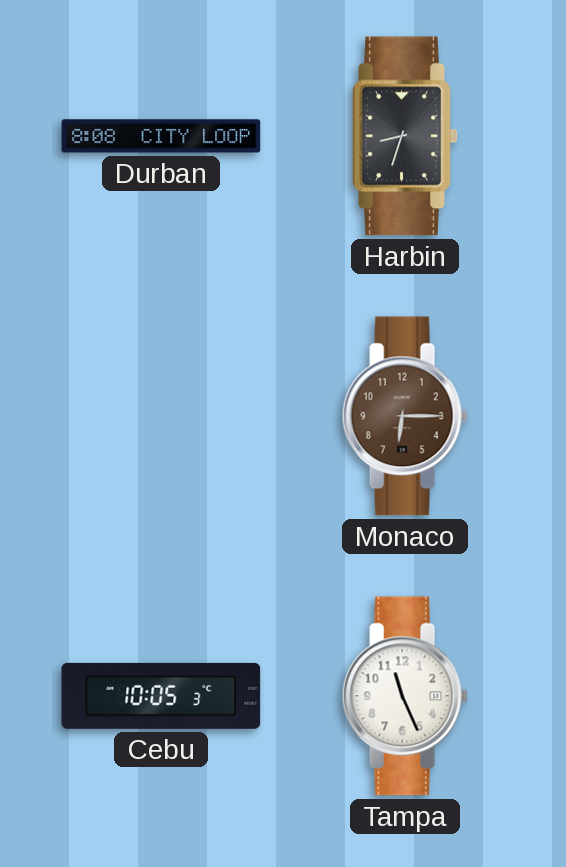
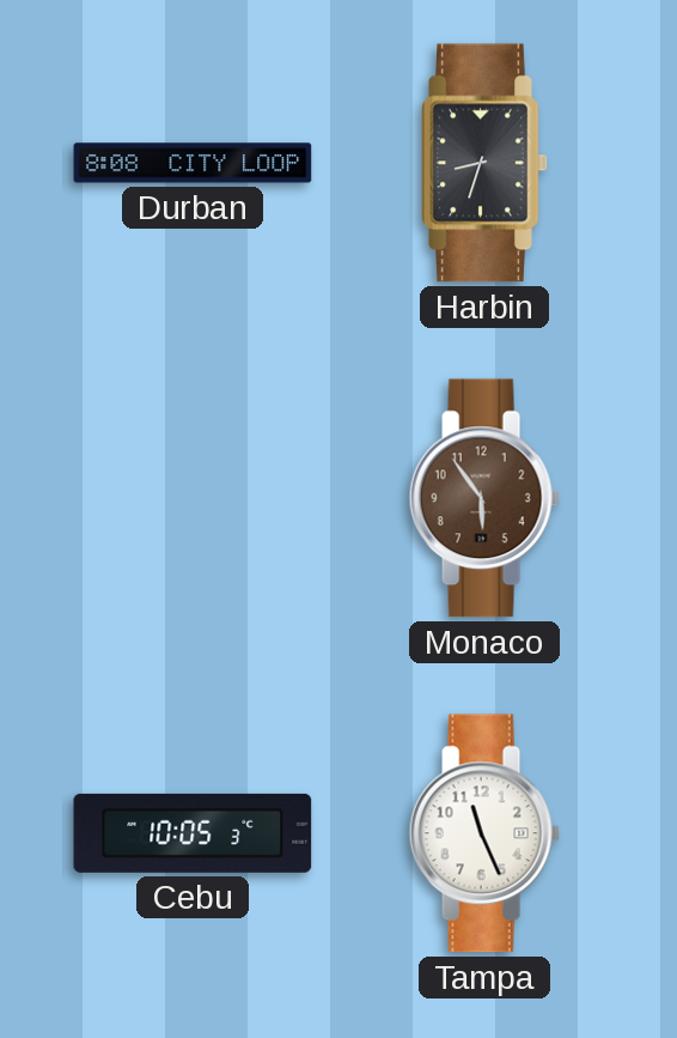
Monaco: 6:15 -> 5:54
